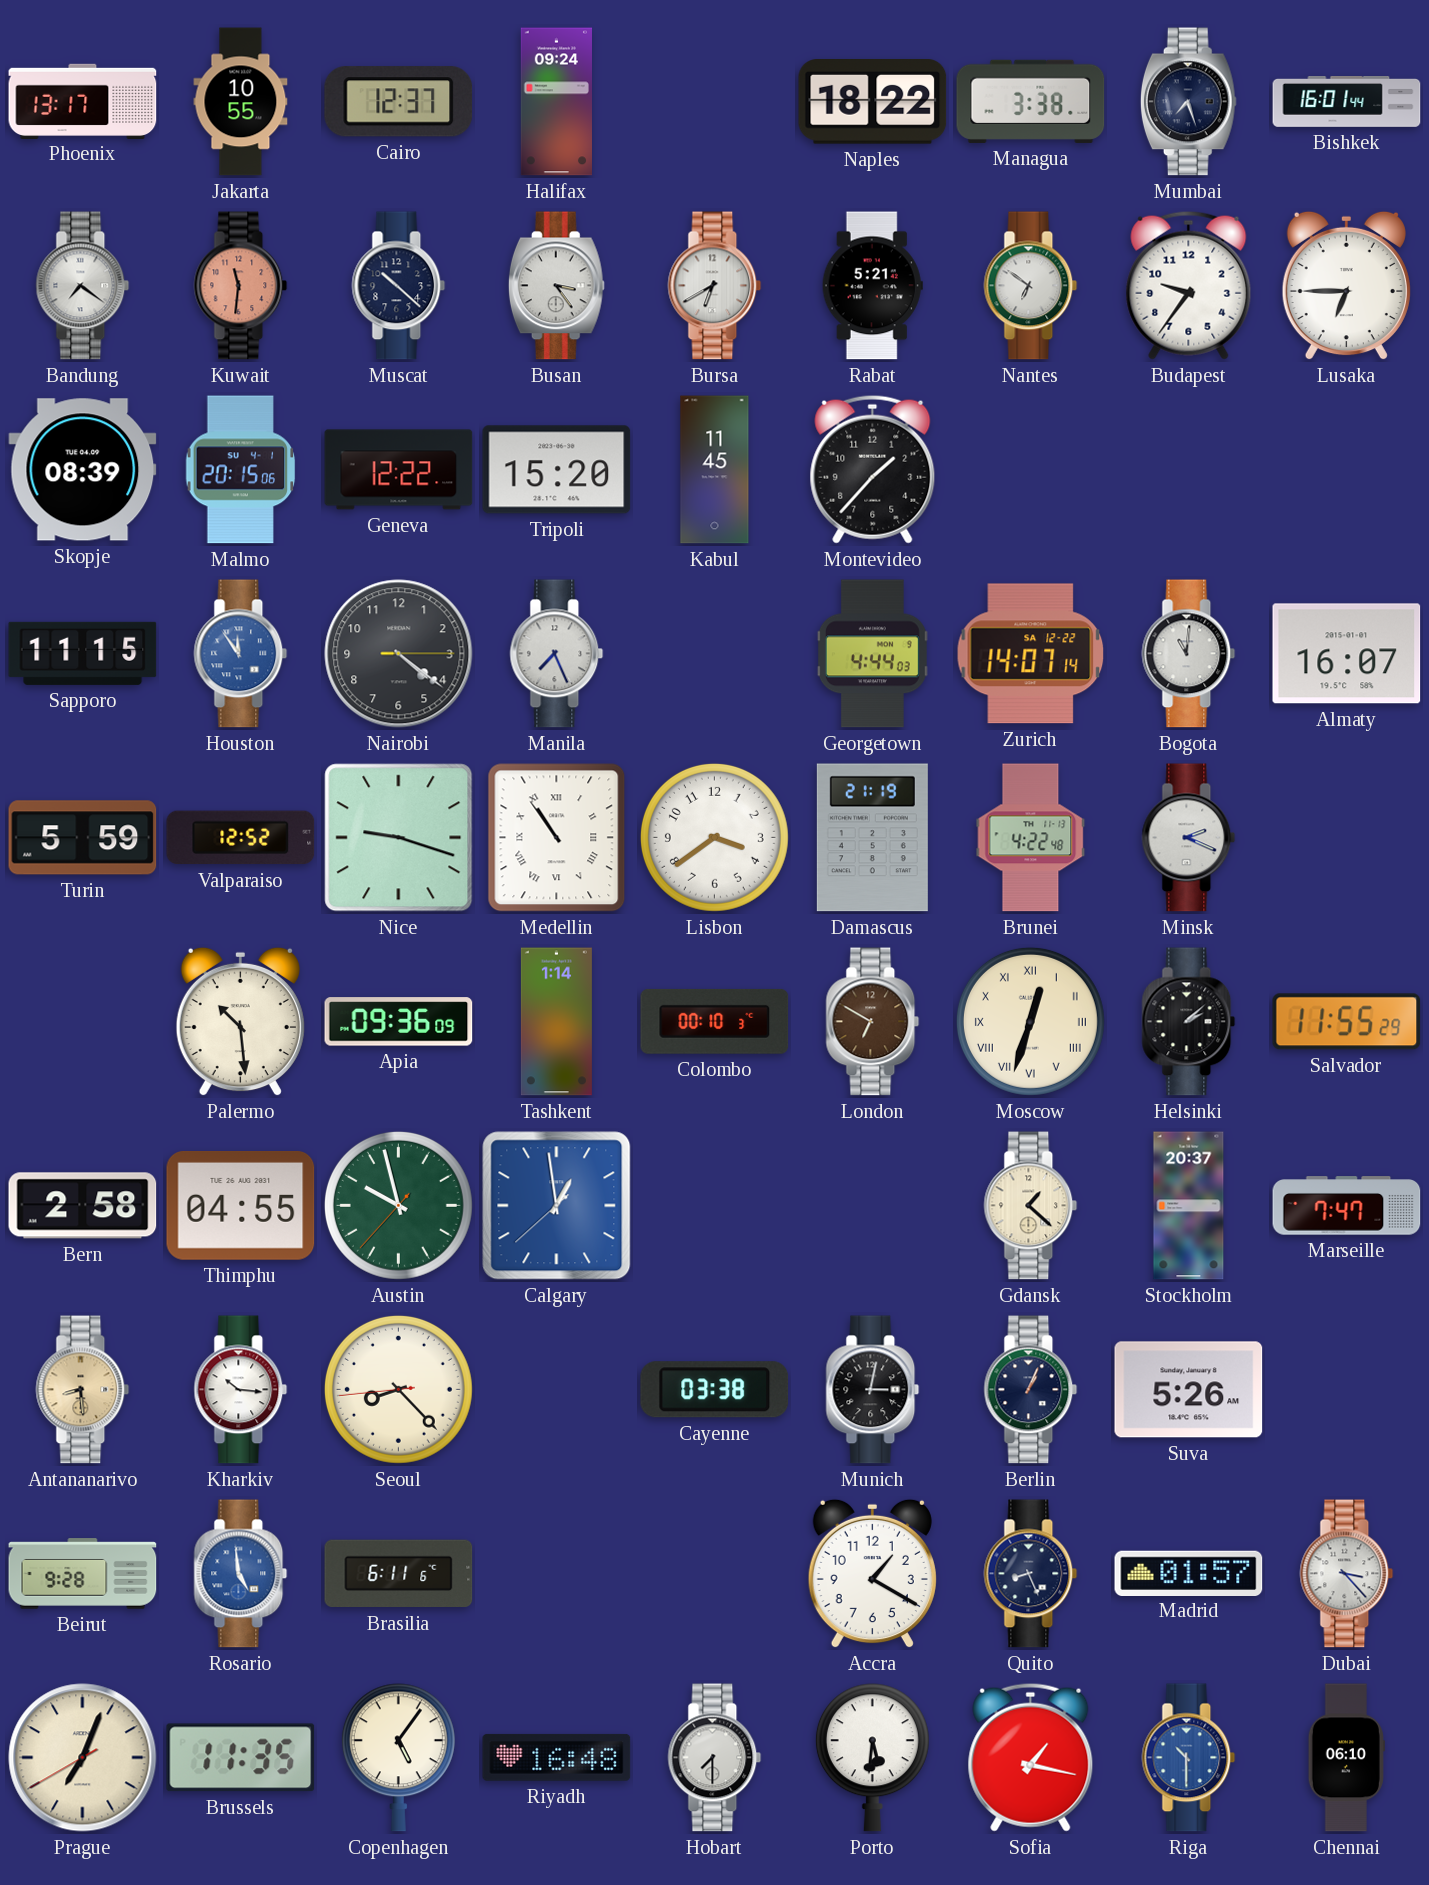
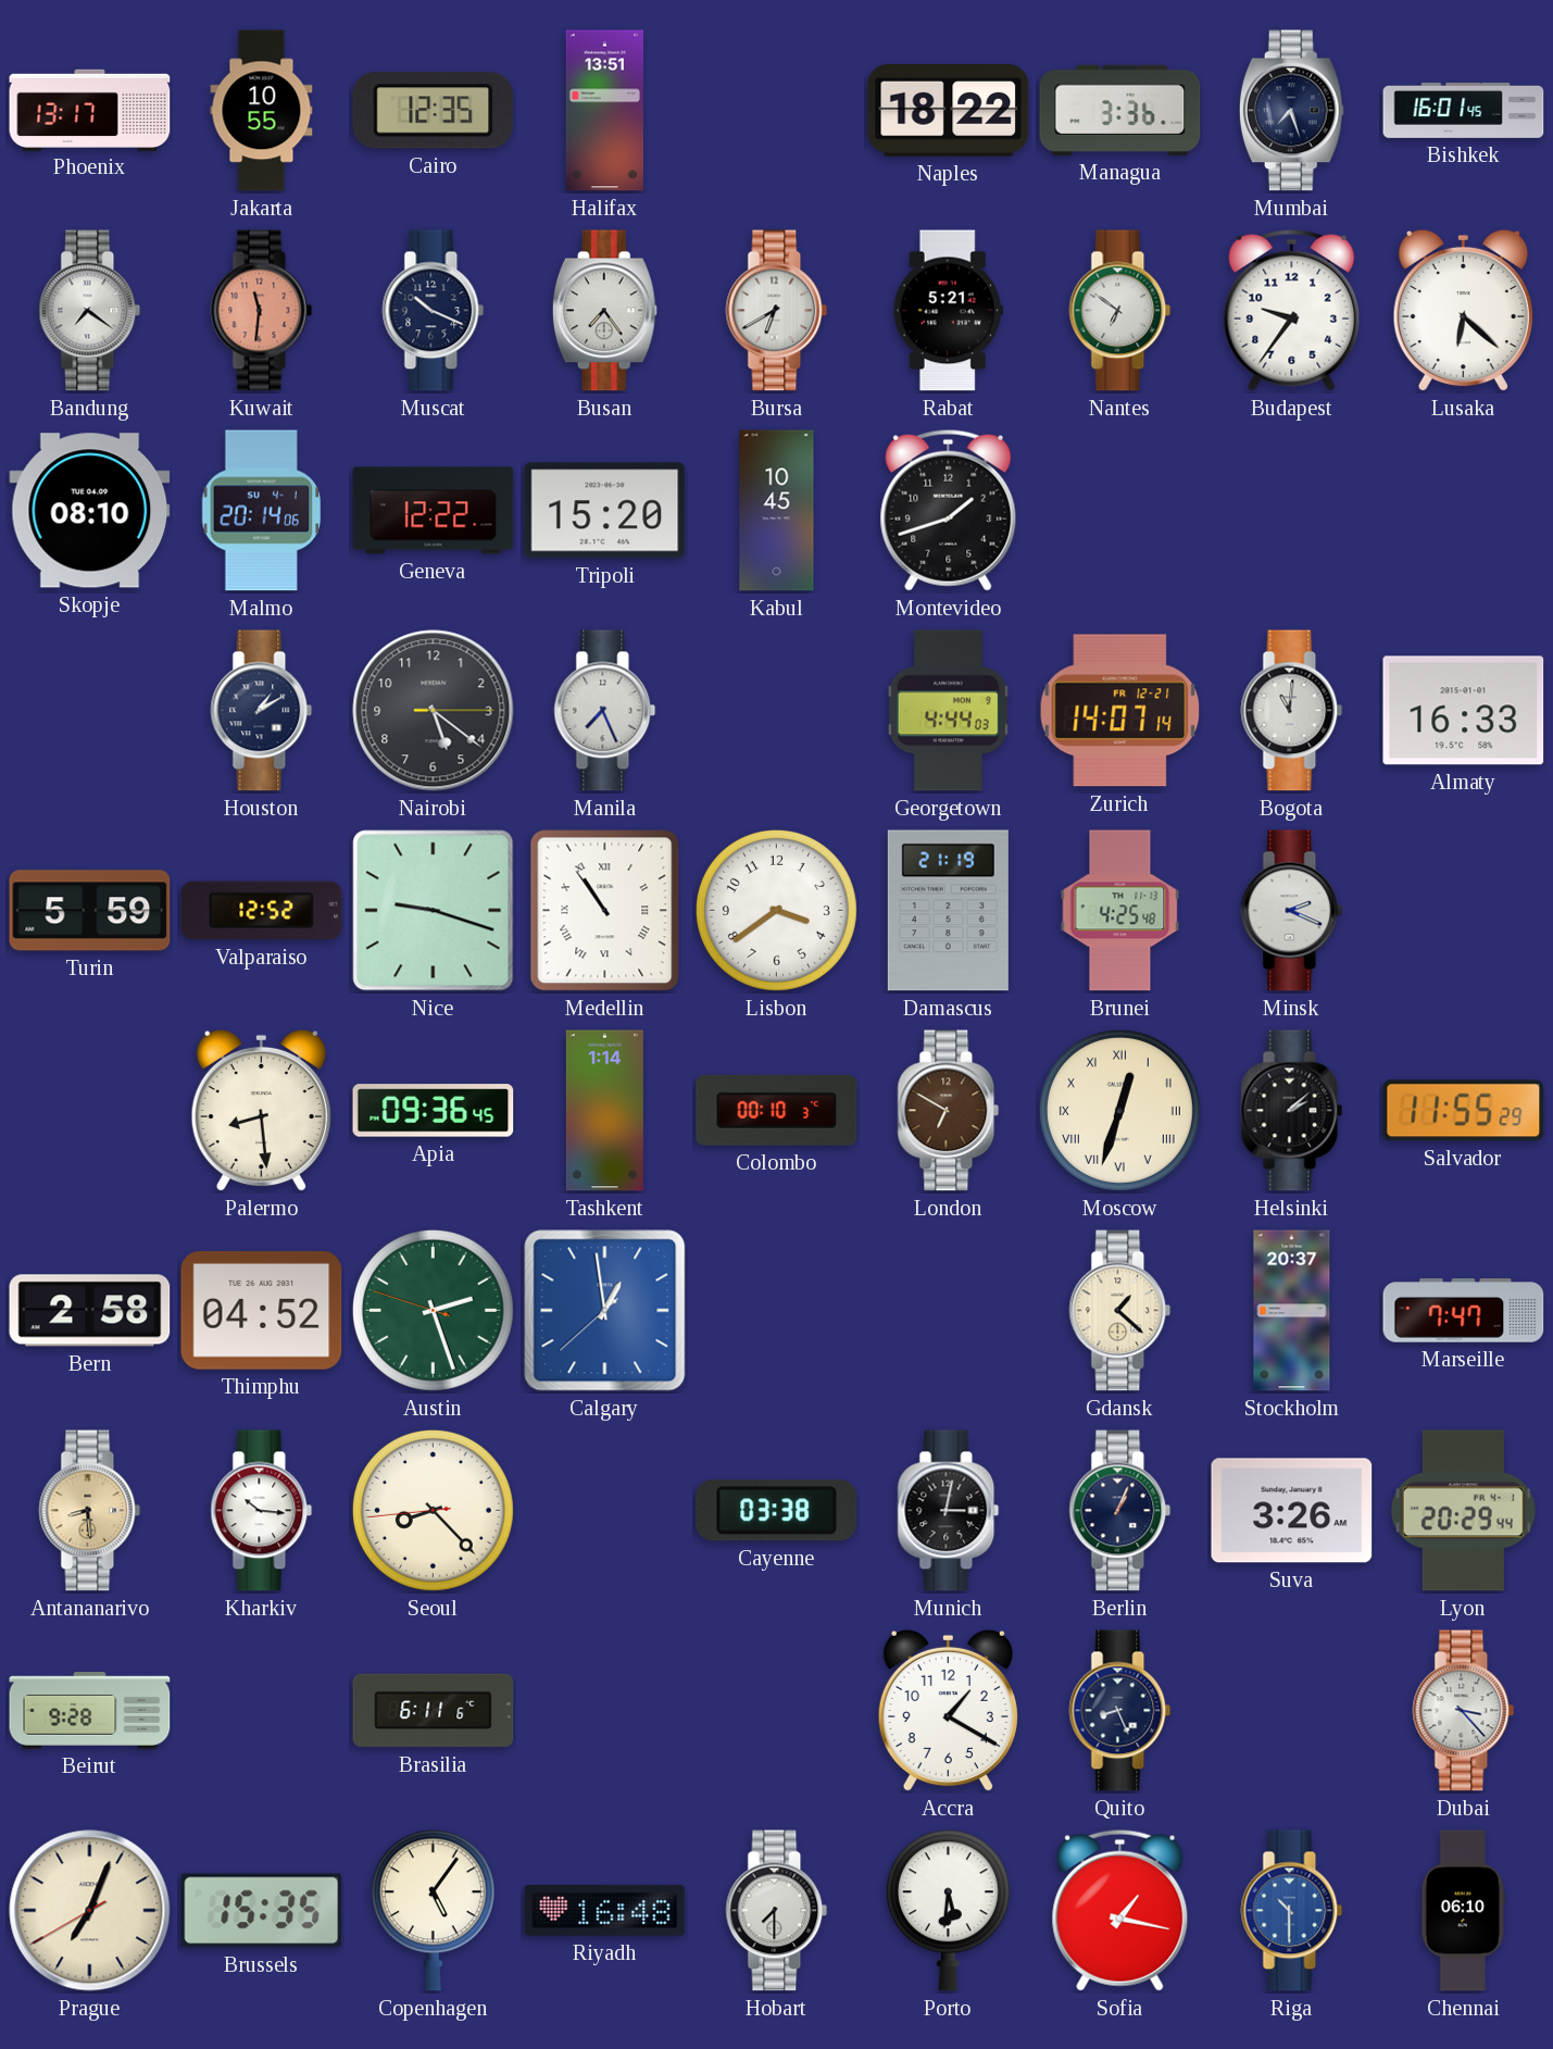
Cairo: 12:37 -> 12:35
Halifax: 09:24 -> 13:51
Managua: 3:38 -> 3:36
Bishkek: 16:01:44 -> 16:01:45
Muscat: 10:22 -> 10:19
Busan: 3:24 -> 7:24
Lusaka: 6:45 -> 6:22
Skopje: 08:39 -> 08:10
Malmo: 20:15 -> 20:14
Kabul: 11:45 -> 10:45
Montevideo: 1:37 -> 1:42
Sapporo: 11:15 -> none
Houston: 11:54 -> 1:10
Houston dial: blue -> navy
Nairobi: 4:21 -> 5:21
Zurich date: SA 12-22 -> FR 12-21
Almaty: 16:07 -> 16:33
Brunei: 4:22 -> 4:25
Palermo: 10:29 -> 8:29
Apia: 09:36:09 -> 09:36:45
Thimphu: 04:55 -> 04:52
Austin: 9:57 -> 2:26
Suva: 5:26 -> 3:26
Lyon: none -> 20:29
Rosario: 4:59 -> none
Madrid: 01:57 -> none
Brussels: 11:35 -> 15:35
